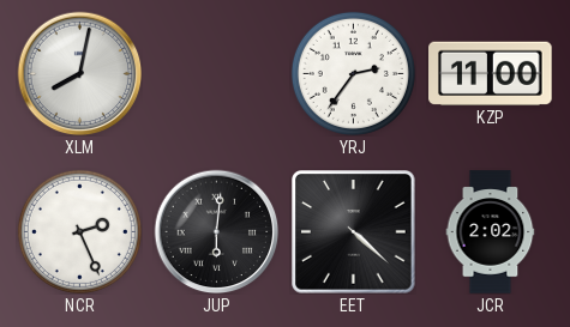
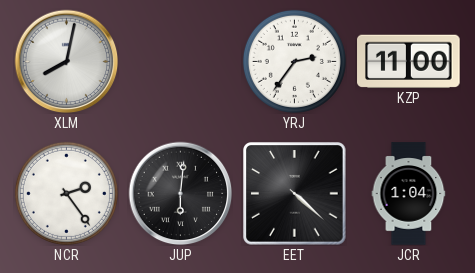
NCR: 2:26 -> 2:24
JCR: 2:02 -> 1:04
